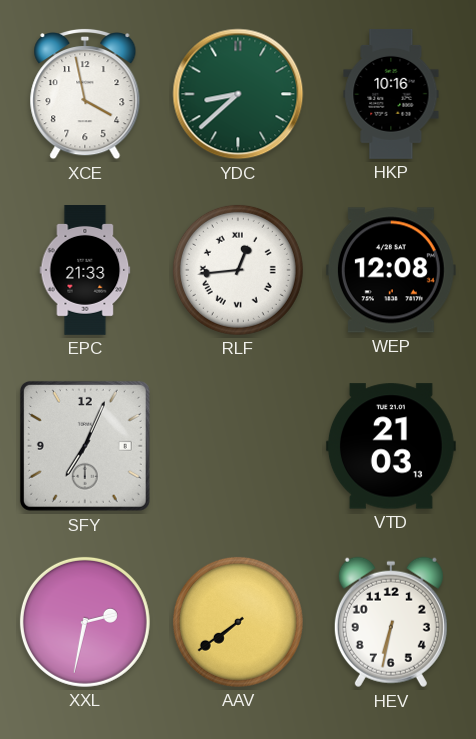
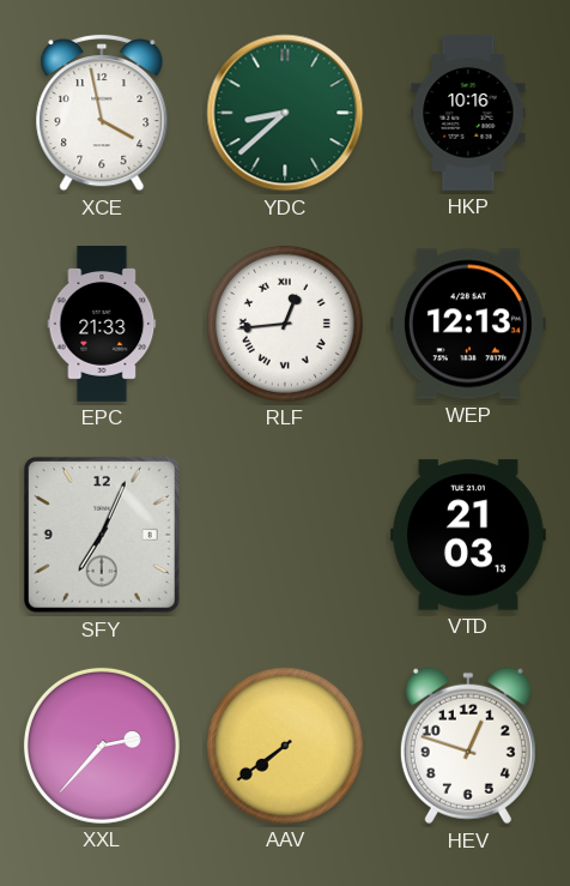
WEP: 12:08 -> 12:13
XXL: 2:32 -> 2:37
HEV: 6:32 -> 12:48
